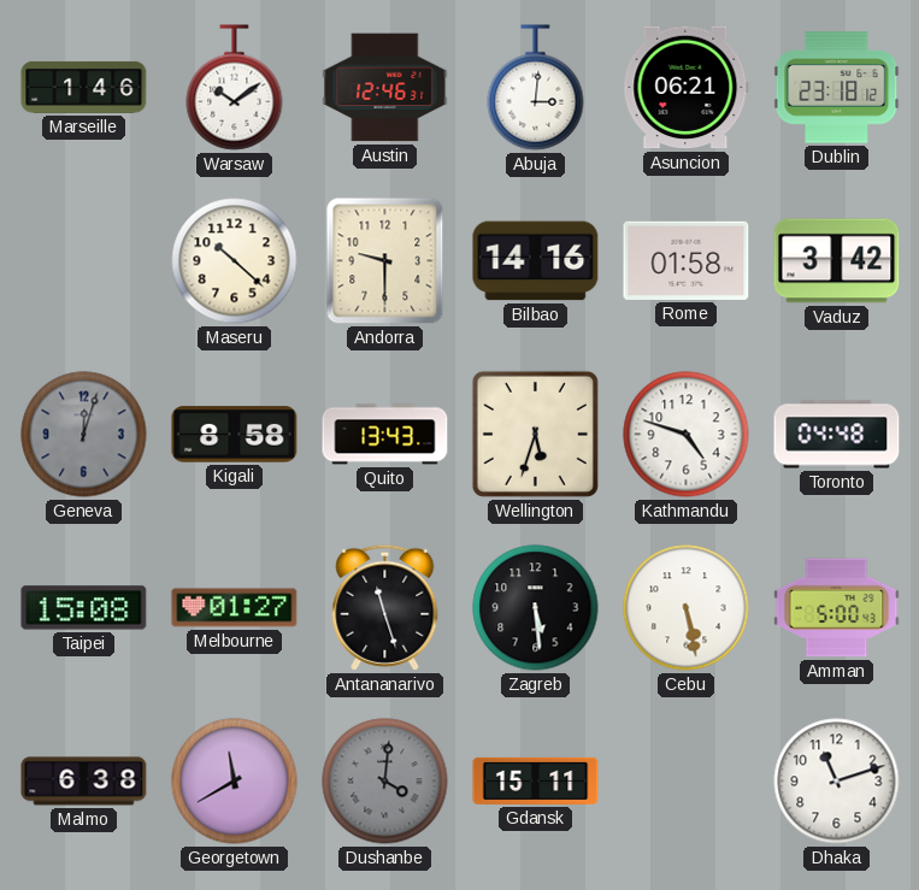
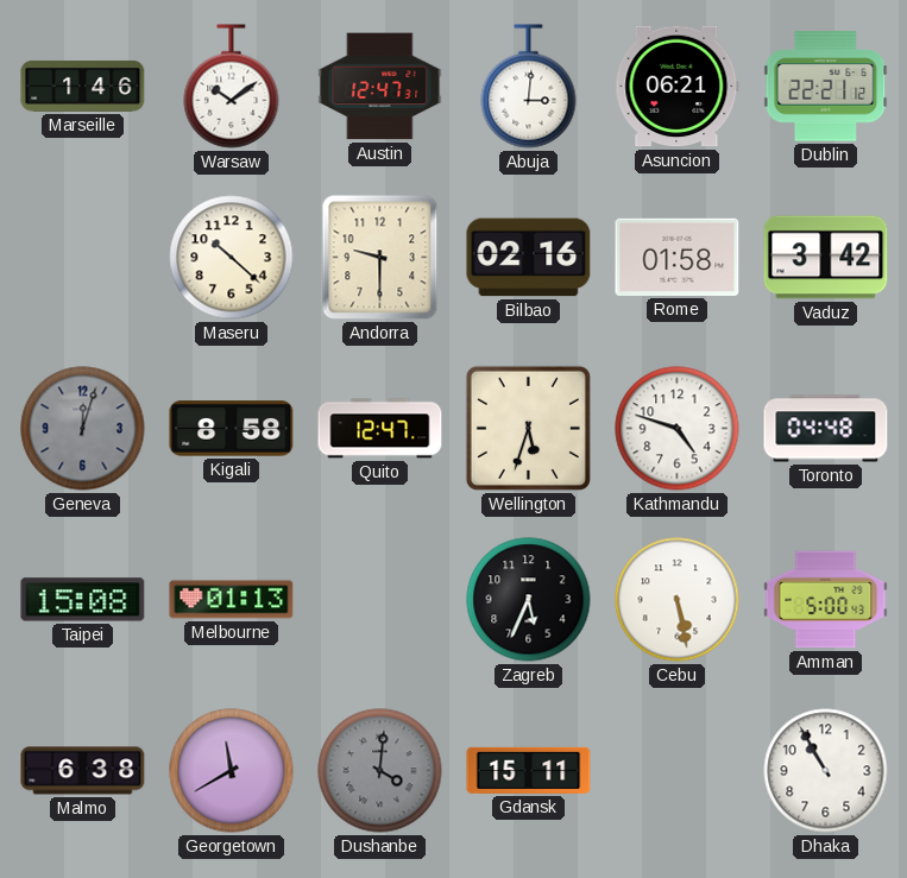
Austin: 12:46 -> 12:47
Dublin: 23:18 -> 22:21
Bilbao: 14:16 -> 02:16
Quito: 13:43 -> 12:47
Melbourne: 01:27 -> 01:13
Antananarivo: 11:27 -> none
Zagreb: 5:29 -> 5:34
Dhaka: 11:12 -> 10:55
